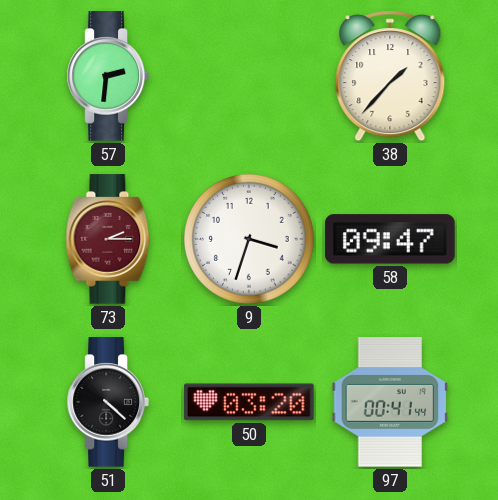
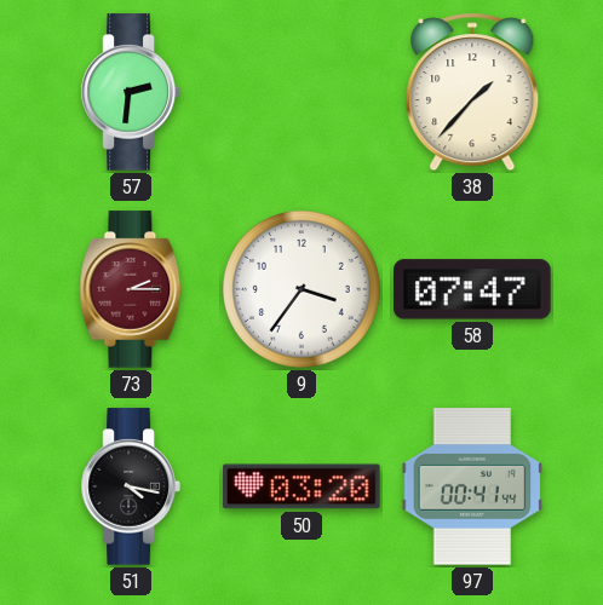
9: 3:33 -> 3:36
58: 09:47 -> 07:47
51: 4:22 -> 4:17
